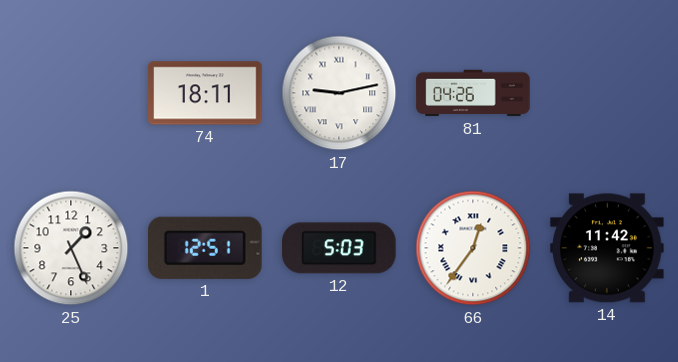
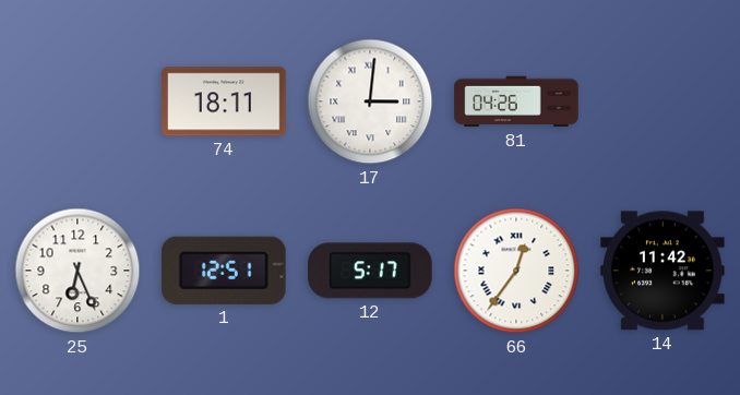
17: 9:13 -> 3:01
25: 1:26 -> 6:26
12: 5:03 -> 5:17
